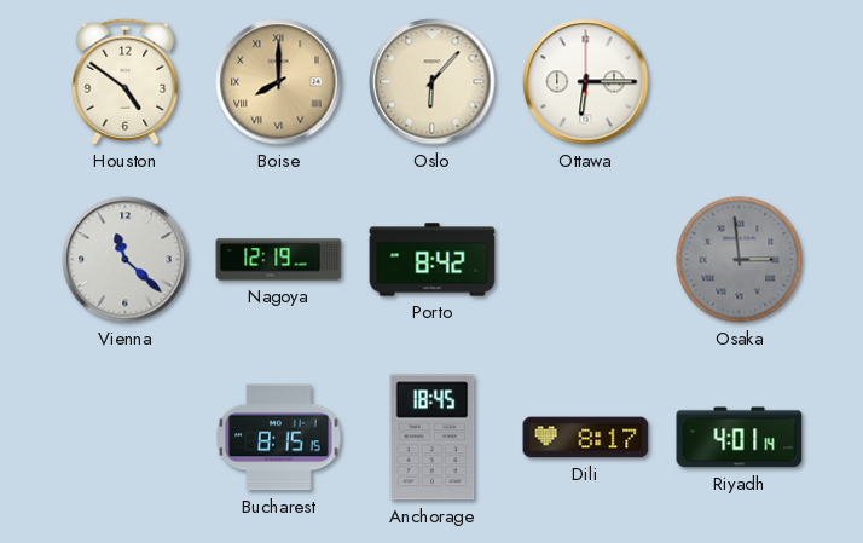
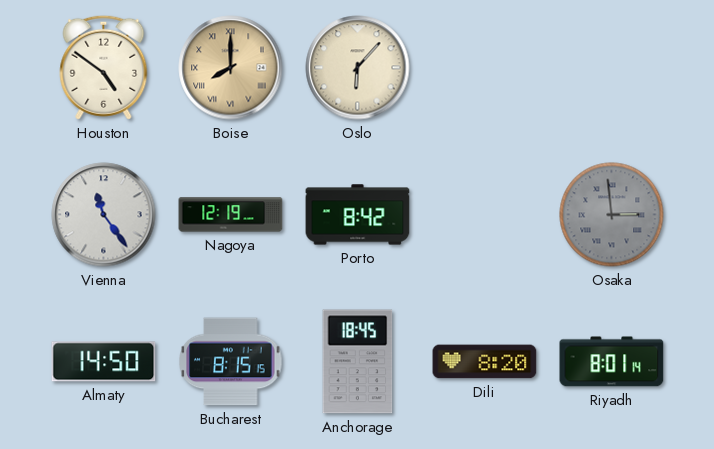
Ottawa: 6:15 -> none
Vienna: 11:22 -> 11:24
Almaty: none -> 14:50
Dili: 8:17 -> 8:20
Riyadh: 4:01 -> 8:01
